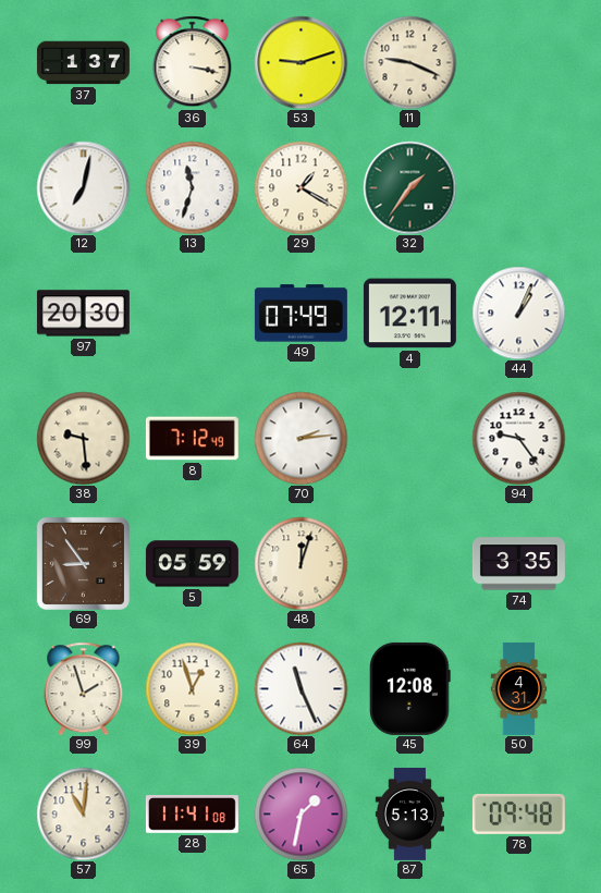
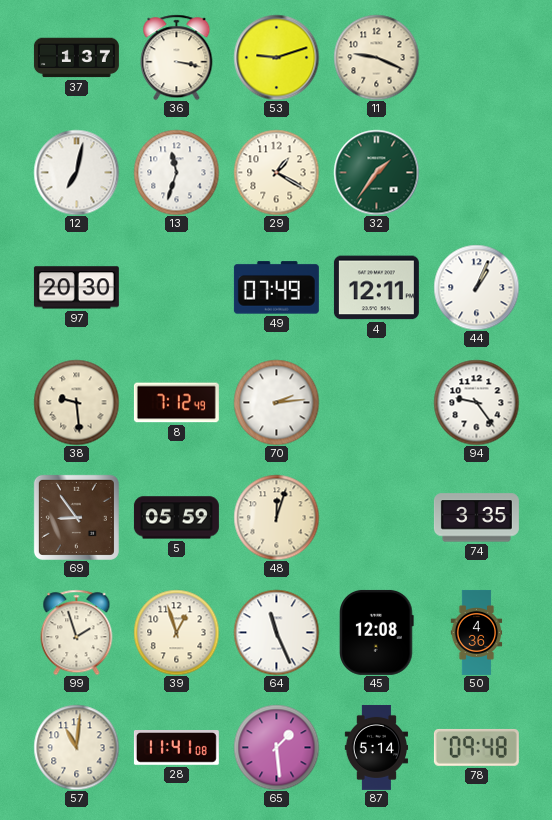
50: 4:31 -> 4:36
65: 1:32 -> 1:29
87: 5:13 -> 5:14
